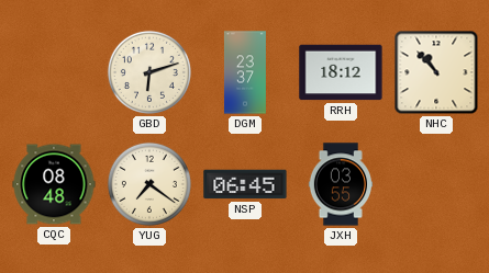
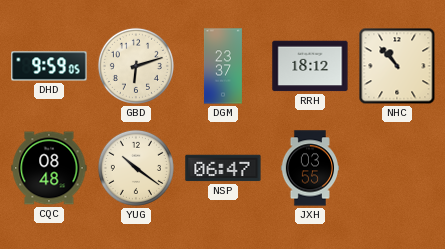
DHD: none -> 9:59
YUG: 7:21 -> 10:21
NSP: 06:45 -> 06:47
